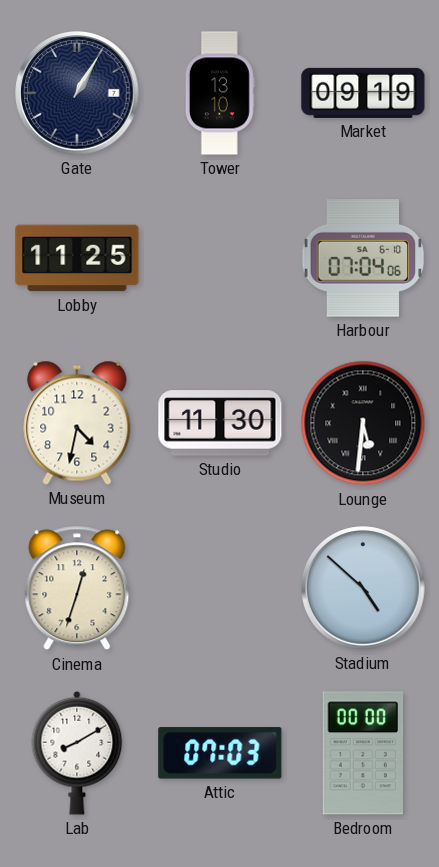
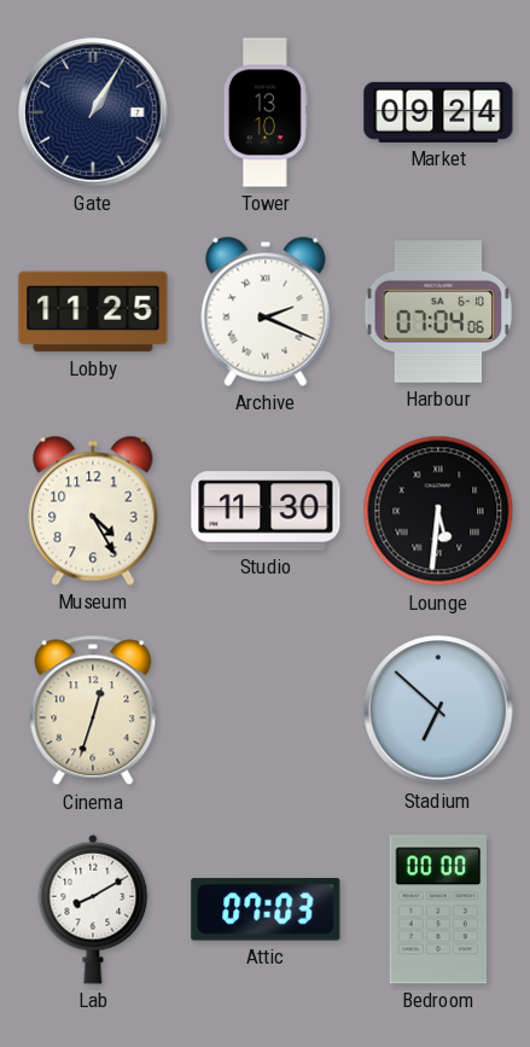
Market: 09:19 -> 09:24
Archive: none -> 2:19
Museum: 4:32 -> 4:25
Stadium: 4:52 -> 6:52
